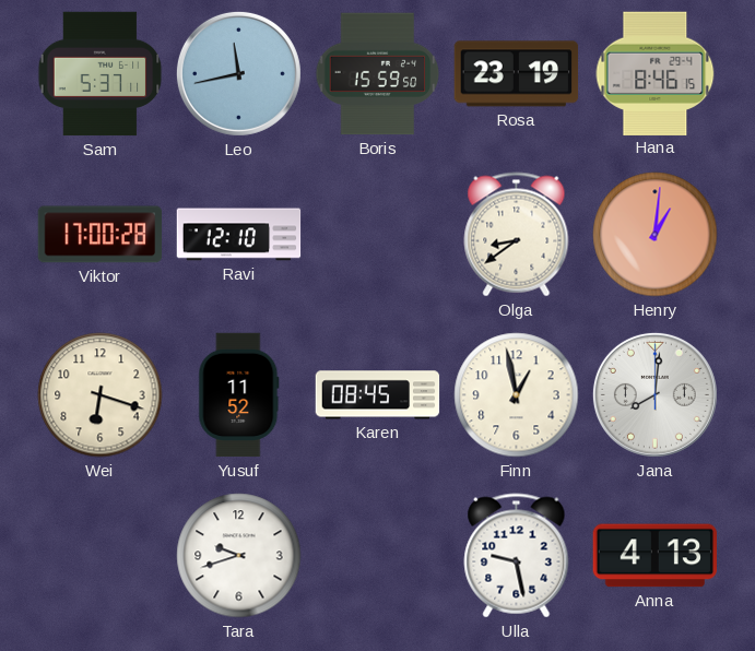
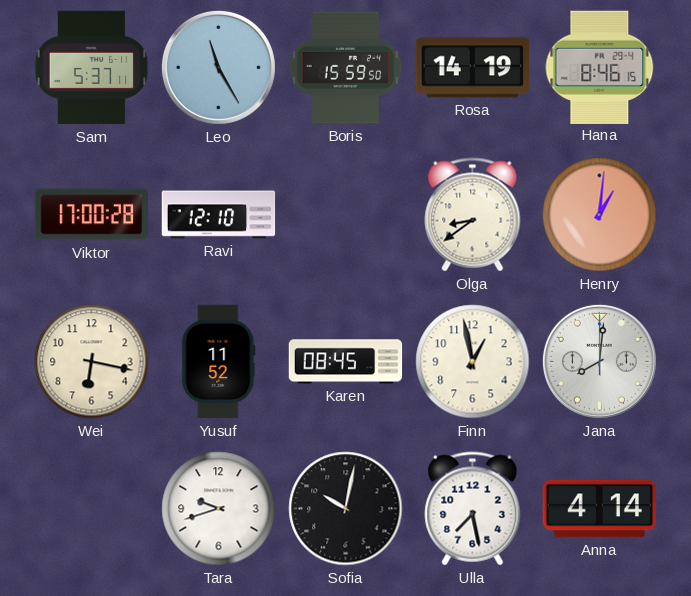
Leo: 11:43 -> 11:25
Rosa: 23:19 -> 14:19
Wei: 6:18 -> 6:17
Sofia: none -> 10:02
Ulla: 9:28 -> 7:28
Anna: 4:13 -> 4:14
